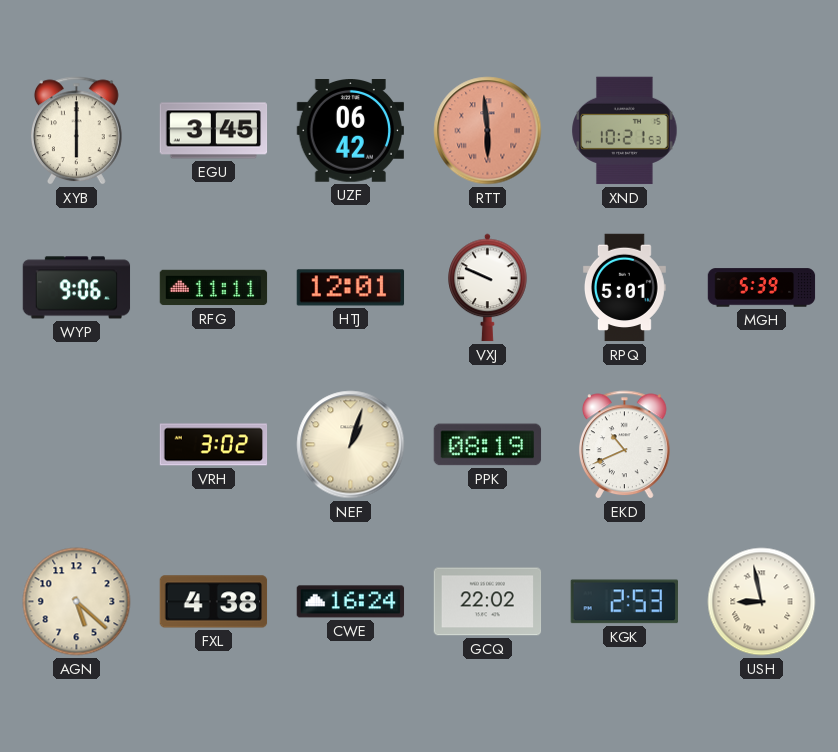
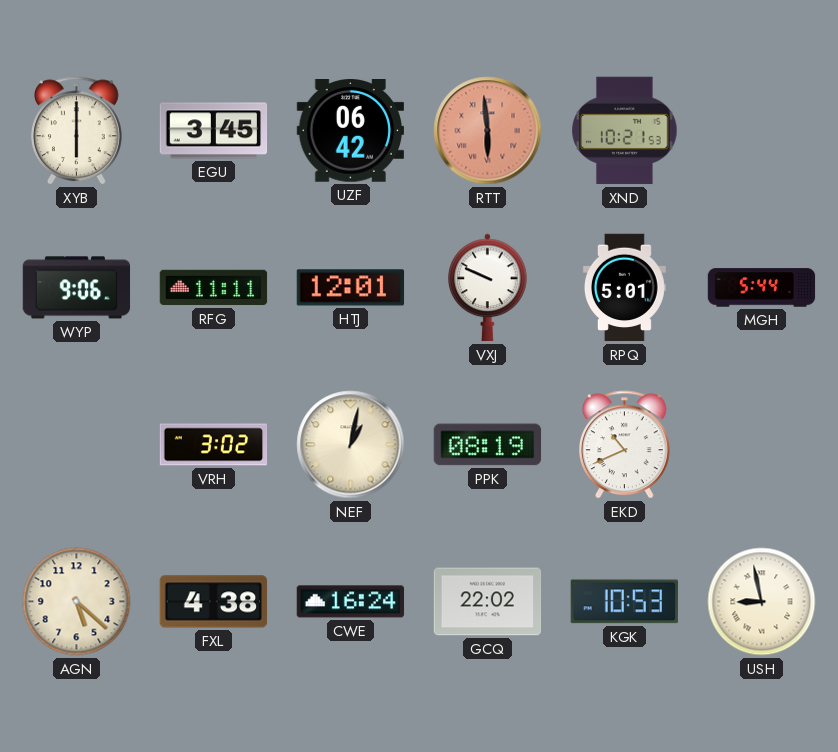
MGH: 5:39 -> 5:44
NEF: 1:03 -> 1:02
KGK: 2:53 -> 10:53
